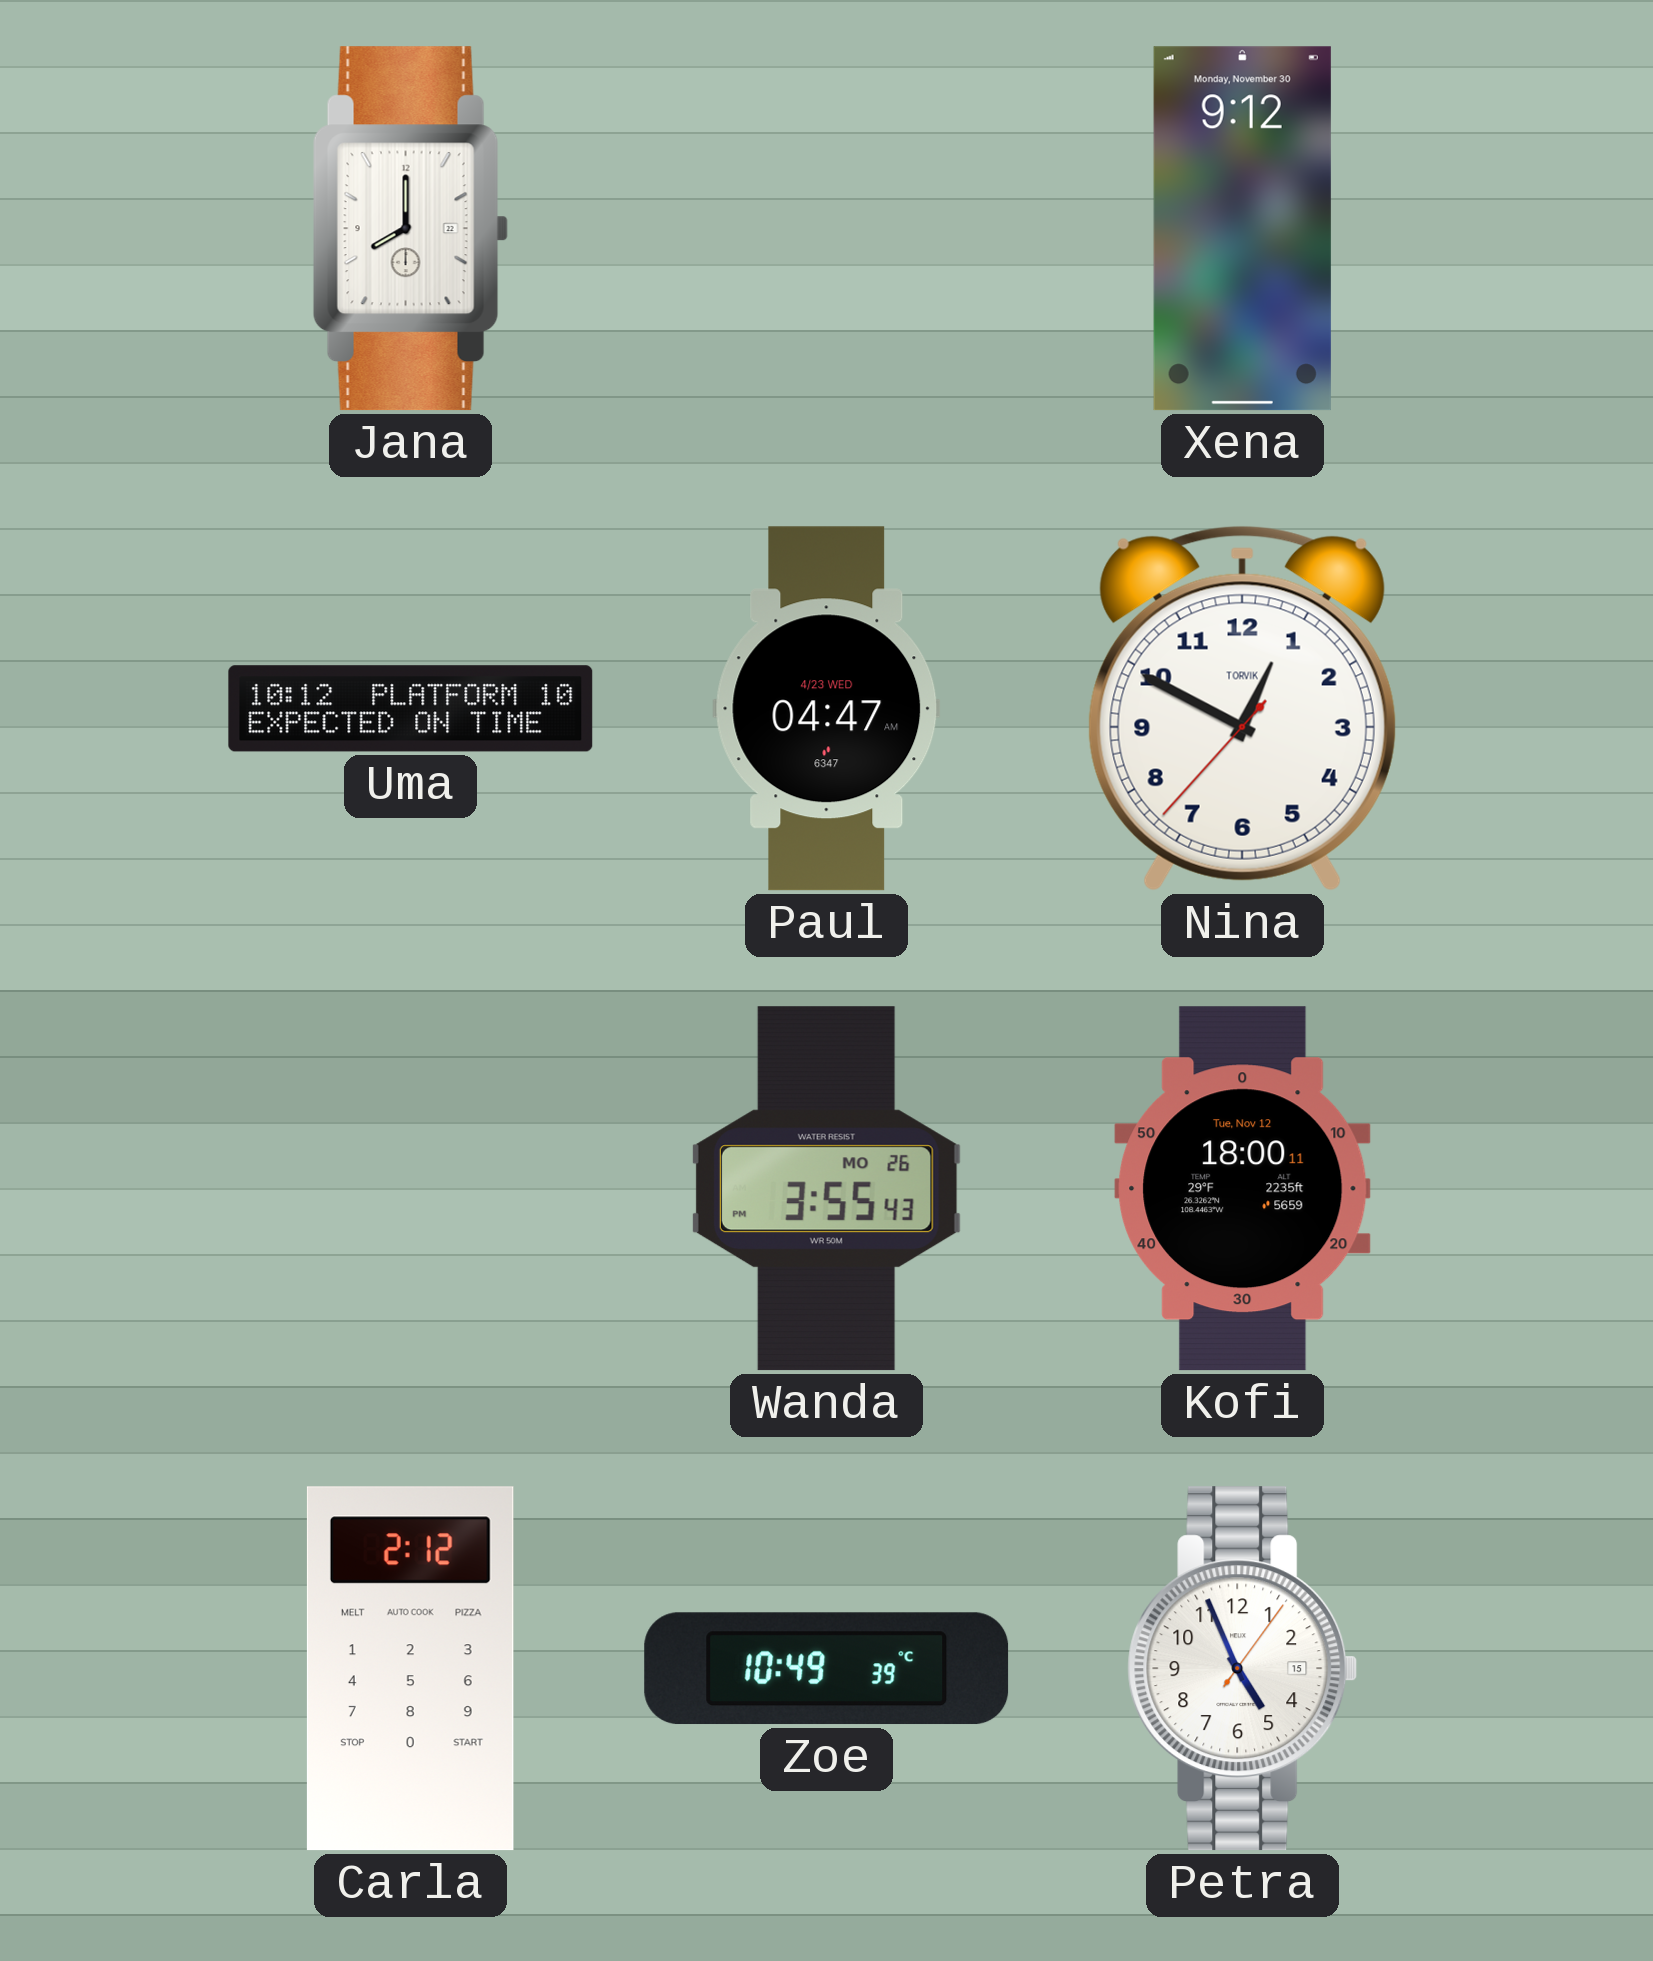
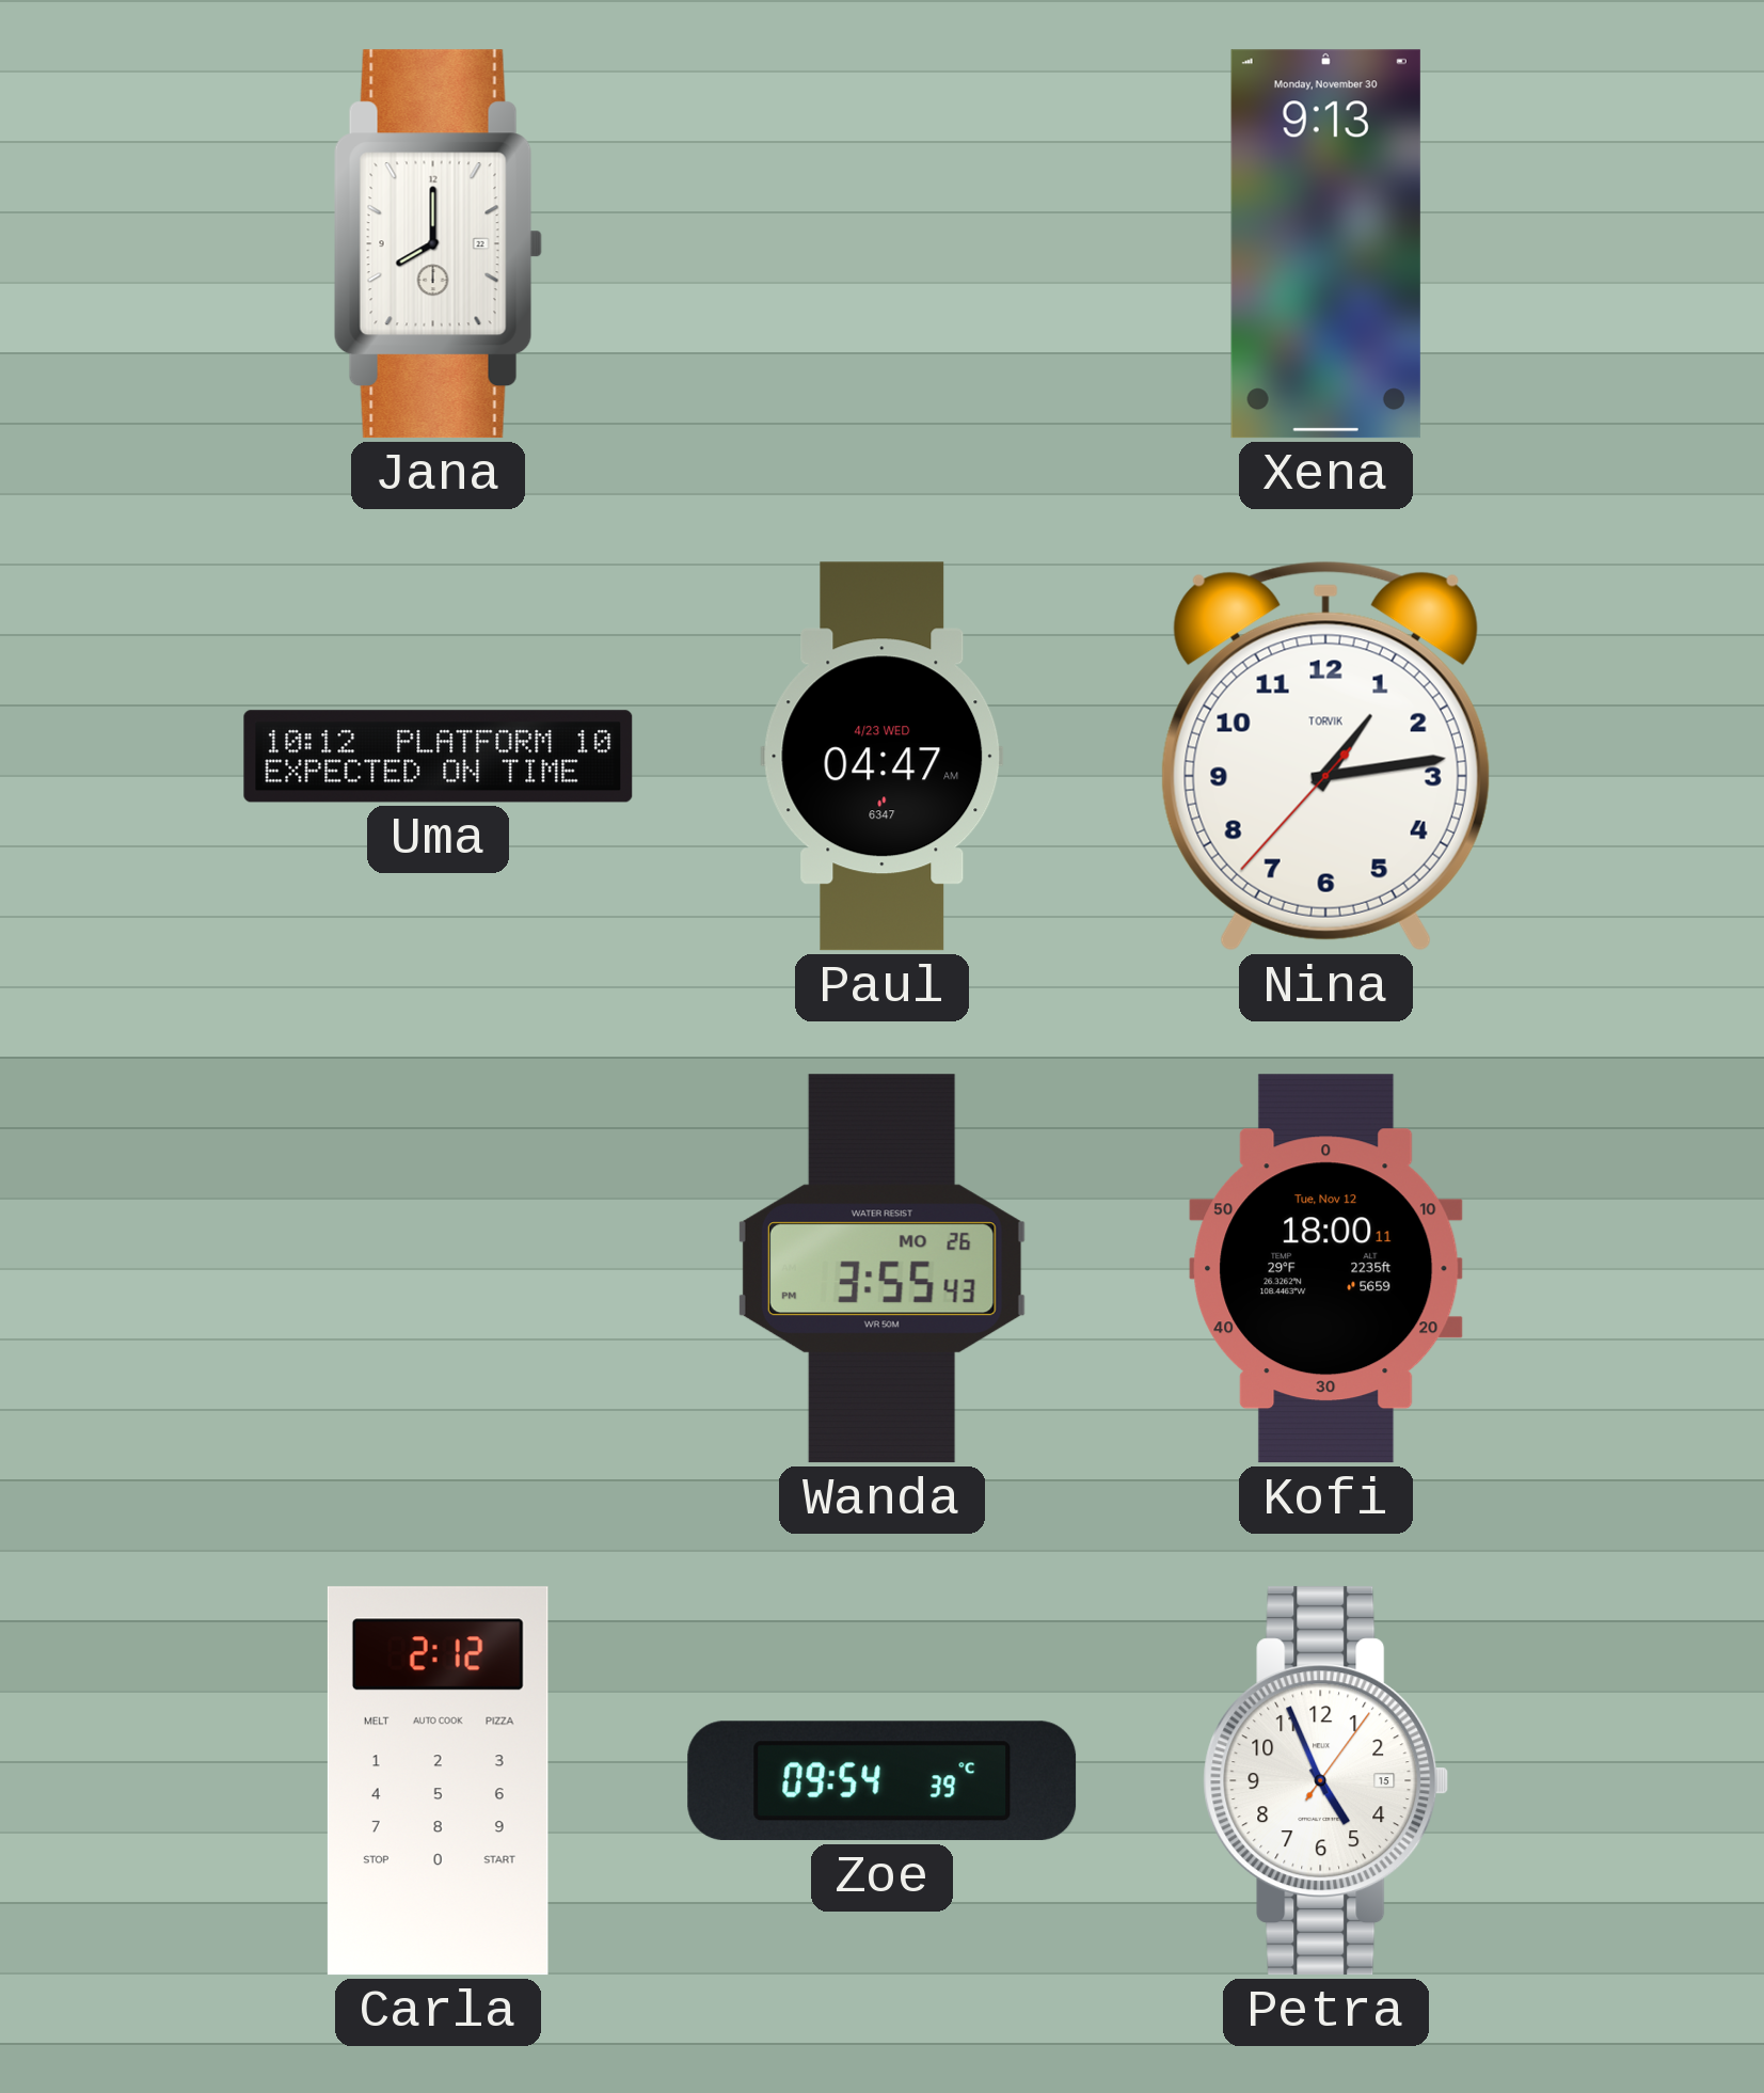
Xena: 9:12 -> 9:13
Nina: 12:49 -> 1:13
Zoe: 10:49 -> 09:54
